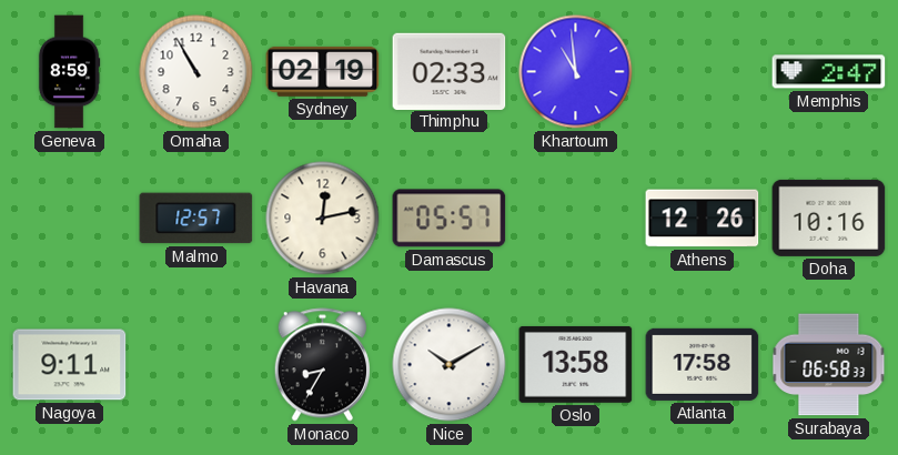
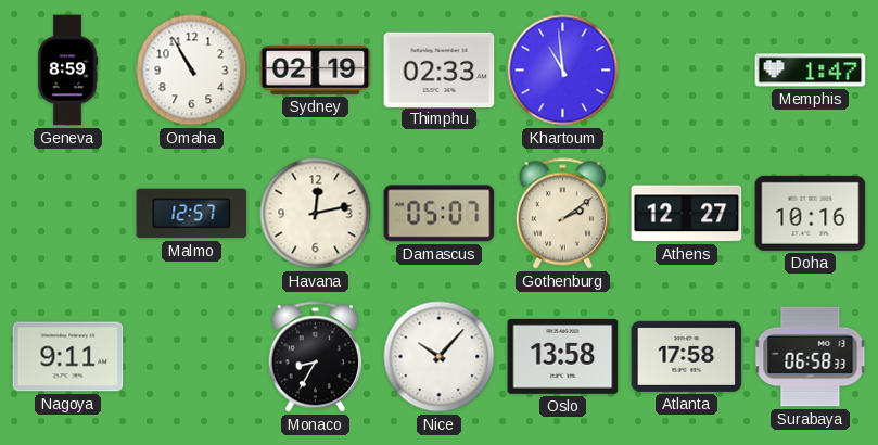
Memphis: 2:47 -> 1:47
Damascus: 05:57 -> 05:07
Gothenburg: none -> 2:09
Athens: 12:26 -> 12:27
Nice: 10:10 -> 10:07
